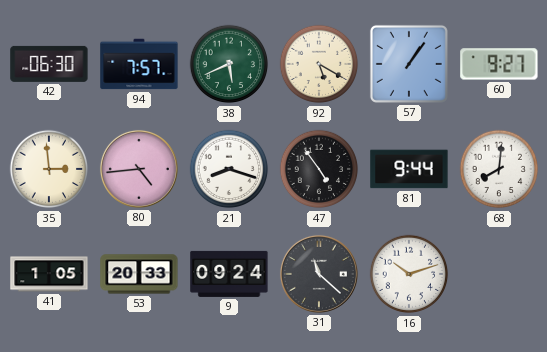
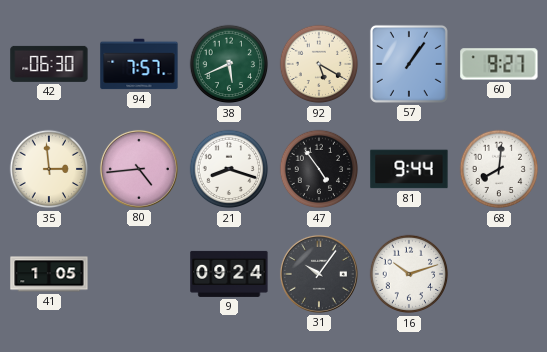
53: 20:33 -> none
31: 11:22 -> 10:06
